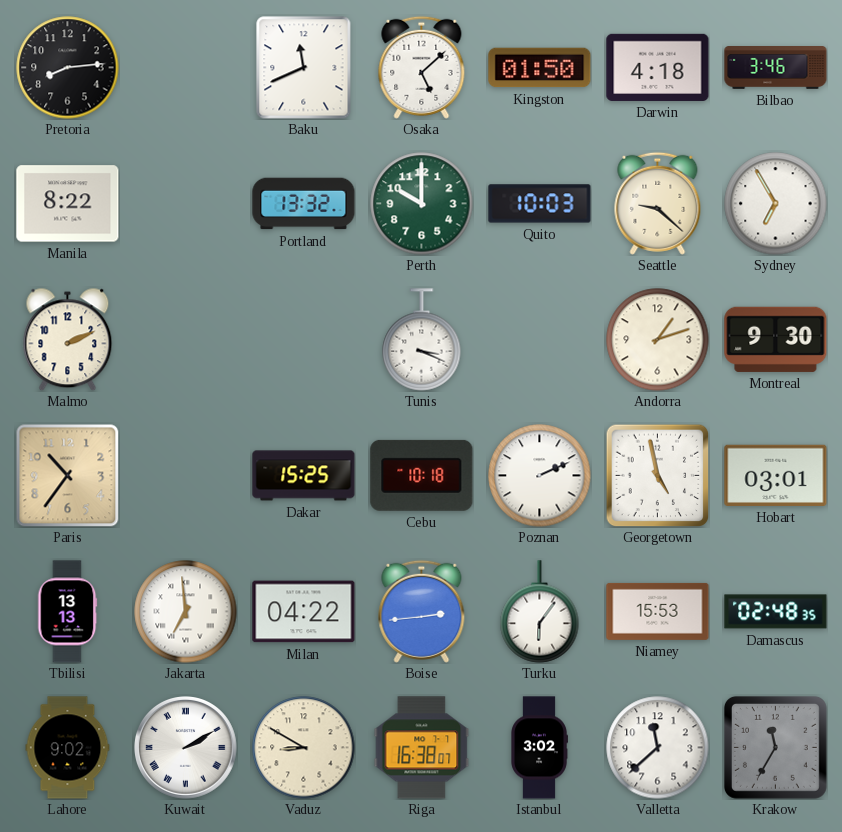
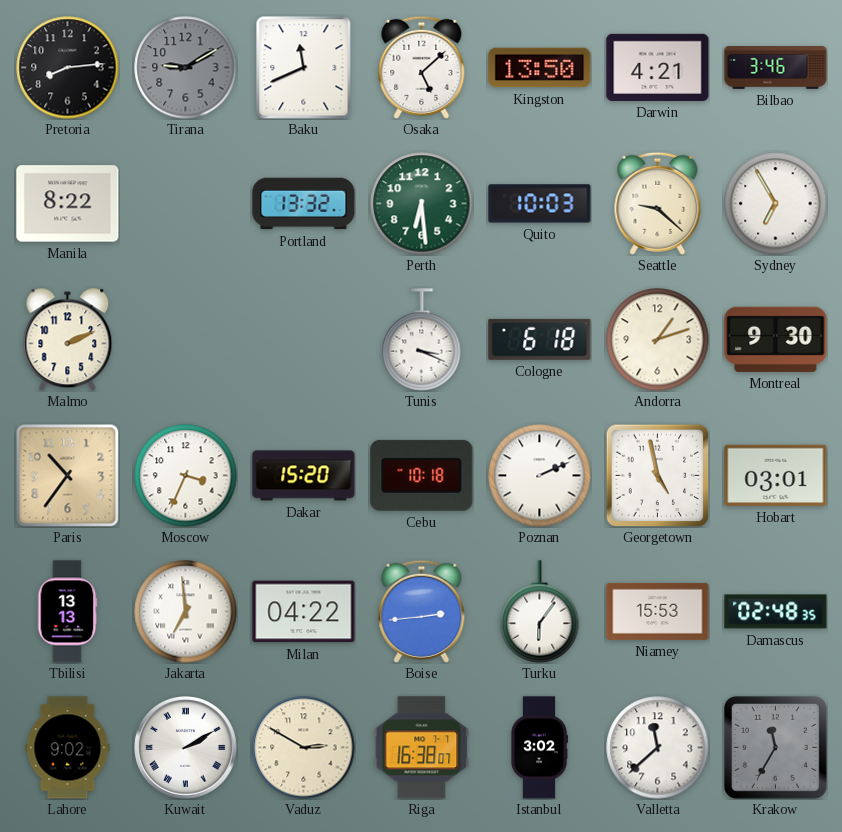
Tirana: none -> 9:10
Kingston: 01:50 -> 13:50
Darwin: 4:18 -> 4:21
Perth: 10:00 -> 6:29
Cologne: none -> 6:18
Moscow: none -> 3:34
Dakar: 15:25 -> 15:20
Vaduz: 8:50 -> 2:50
